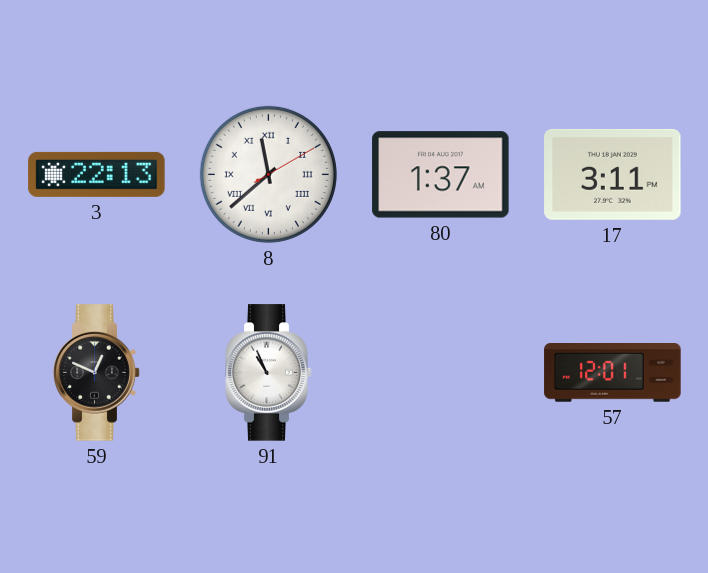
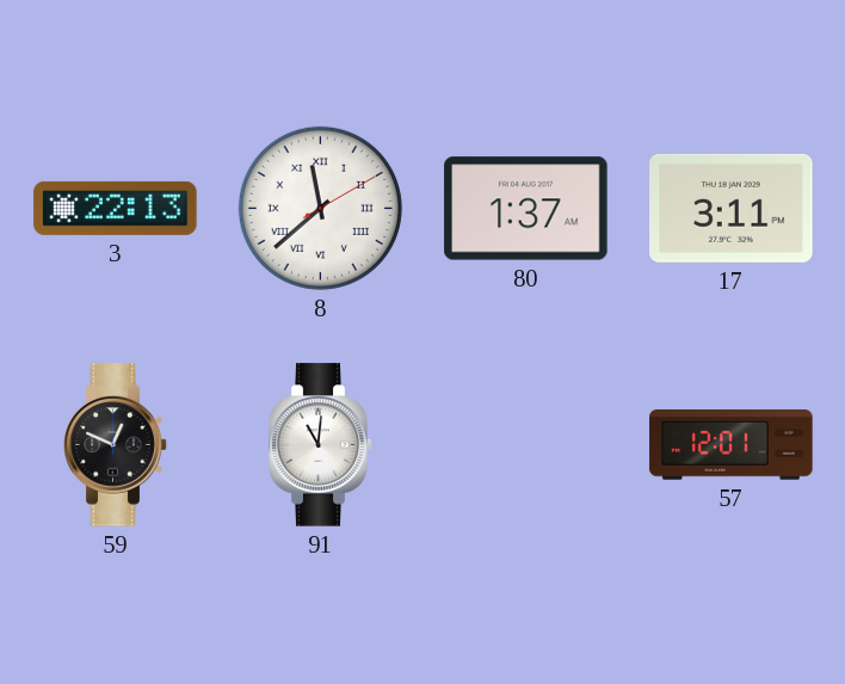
91: 10:56 -> 11:01
